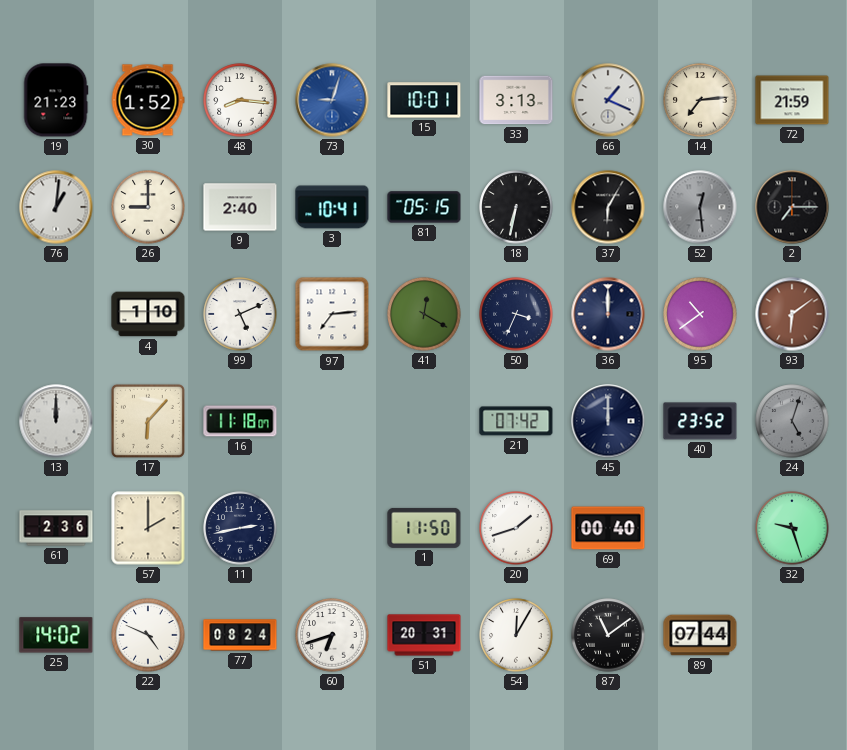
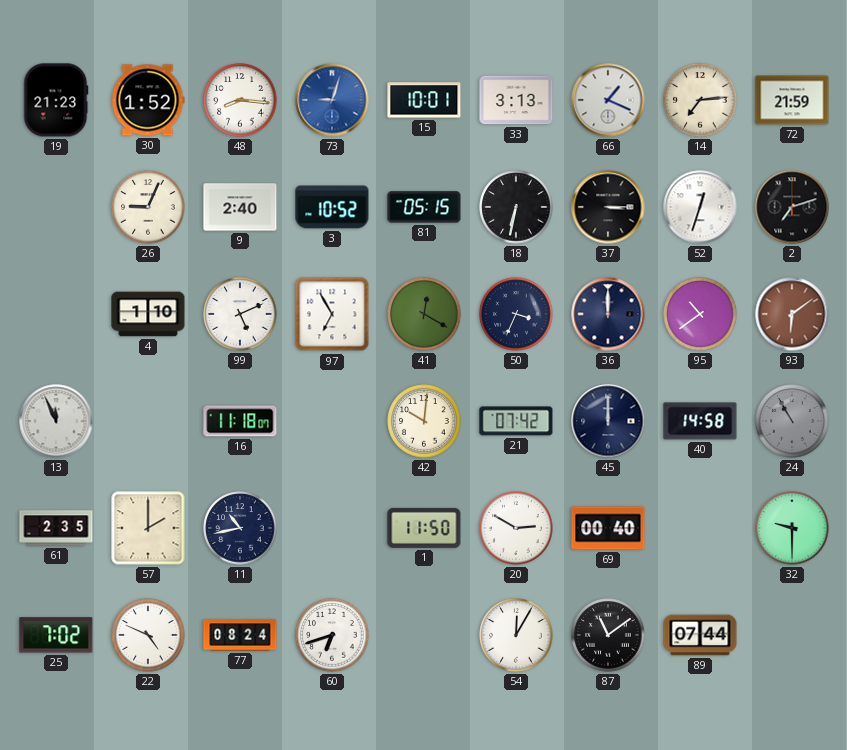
76: 1:01 -> none
26: 9:00 -> 9:04
3: 10:41 -> 10:52
37: 6:05 -> 3:15
52: 12:29 -> 12:33
52 dial: grey -> white
2: 7:15 -> 7:12
97: 7:14 -> 6:55
13: 12:00 -> 11:56
17: 6:07 -> none
42: none -> 10:01
40: 23:52 -> 14:58
24: 5:03 -> 10:55
61: 2:36 -> 2:35
11: 2:43 -> 10:43
20: 1:42 -> 2:50
32: 9:27 -> 9:30
25: 14:02 -> 7:02
51: 20:31 -> none
